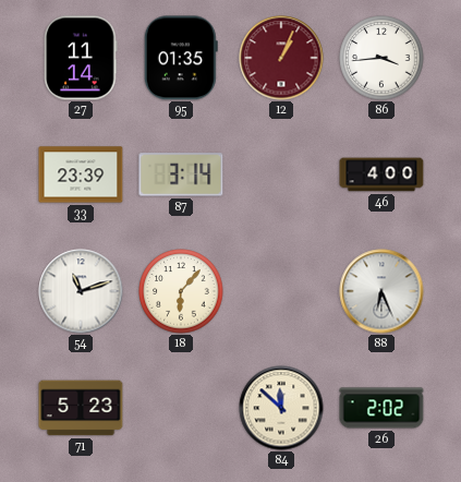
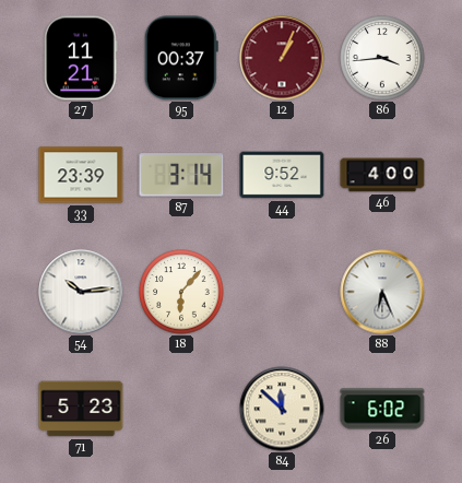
27: 11:14 -> 11:21
95: 01:35 -> 00:37
44: none -> 9:52
54: 11:12 -> 10:14
26: 2:02 -> 6:02
